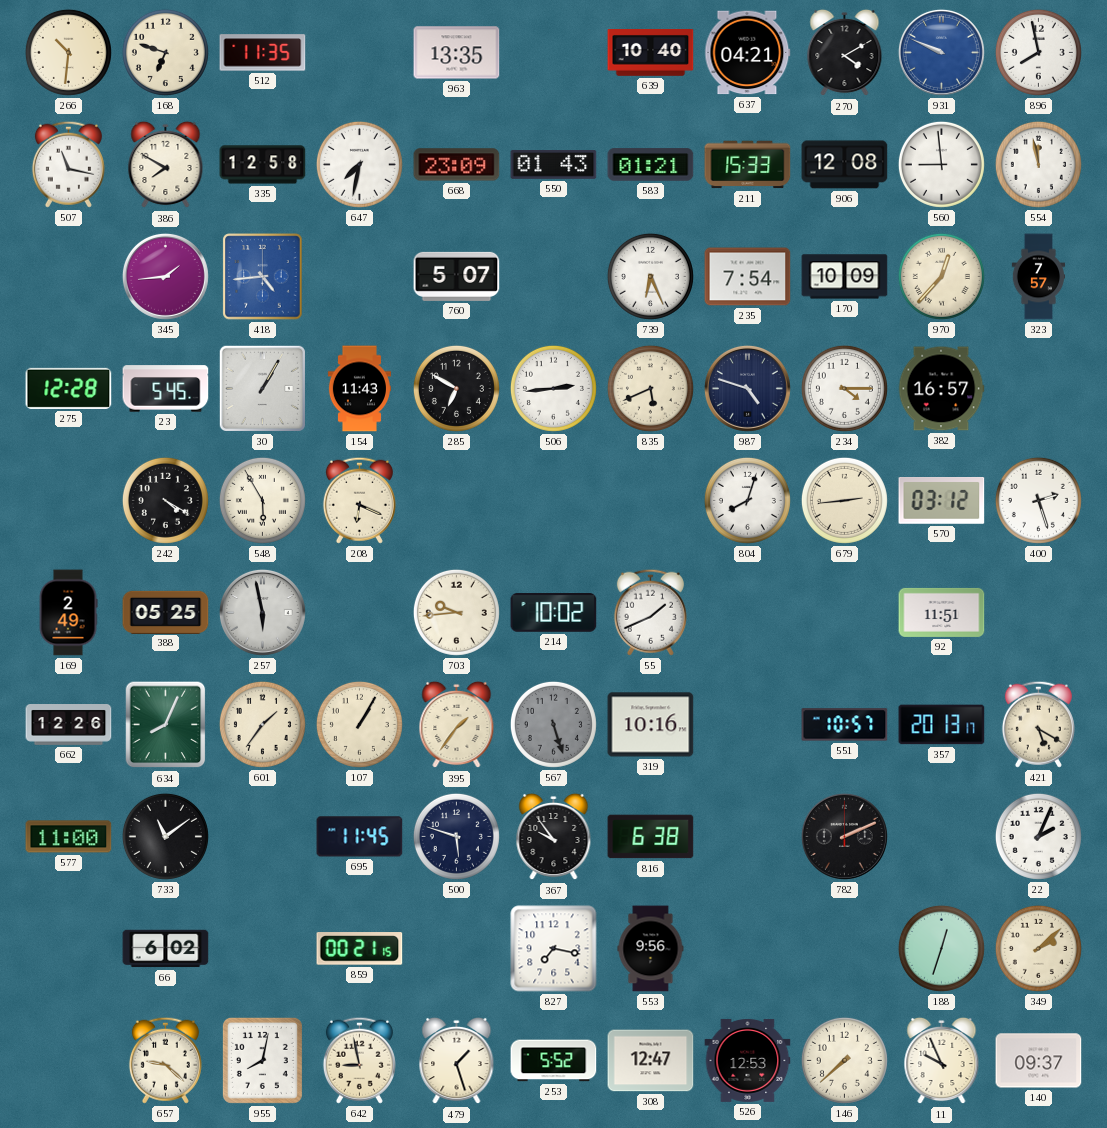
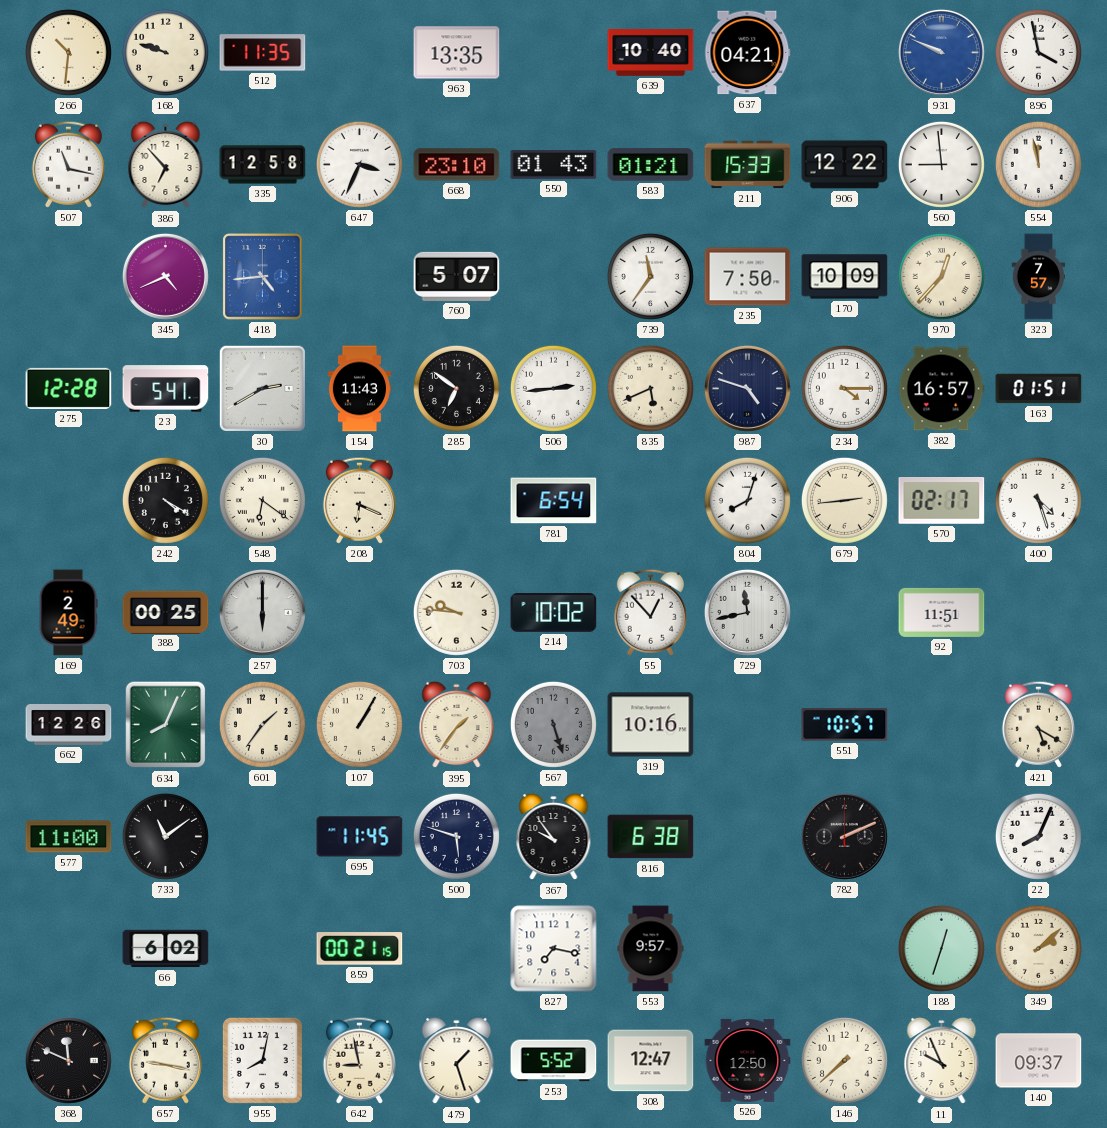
168: 6:48 -> 9:48
270: 4:10 -> none
896: 7:58 -> 3:58
386: 7:50 -> 6:53
647: 7:32 -> 3:34
668: 23:09 -> 23:10
906: 12:08 -> 12:22
345: 1:44 -> 4:41
739: 6:26 -> 11:36
235: 7:54 -> 7:50
23: 5:45 -> 5:41
30: 1:05 -> 2:40
285: 6:50 -> 6:51
163: none -> 01:51
548: 5:55 -> 6:21
781: none -> 6:54
570: 03:12 -> 02:17
400: 2:27 -> 4:27
388: 05:25 -> 00:25
257: 5:58 -> 6:00
703: 9:44 -> 9:46
55: 1:41 -> 12:53
729: none -> 11:43
357: 20:13 -> none
22: 2:04 -> 8:04
553: 9:56 -> 9:57
368: none -> 11:49
657: 9:22 -> 9:17
526: 12:53 -> 12:50
